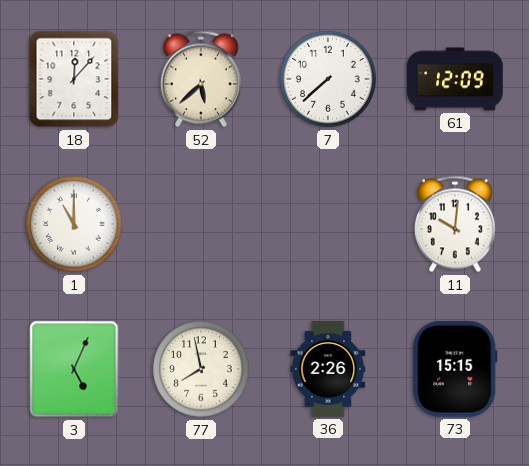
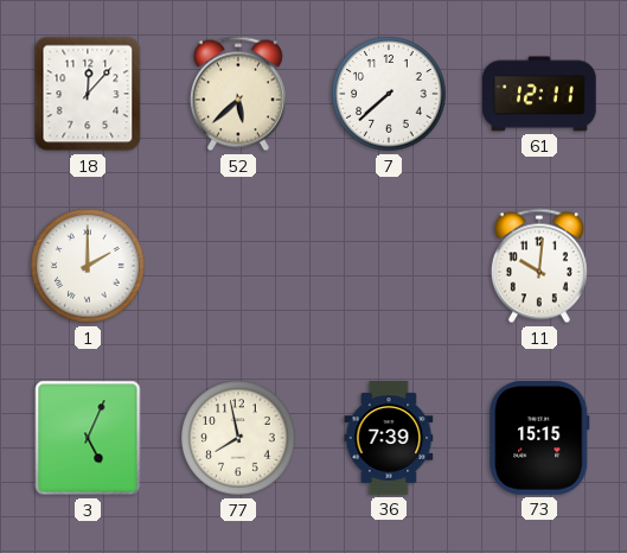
61: 12:09 -> 12:11
1: 11:00 -> 2:00
36: 2:26 -> 7:39
